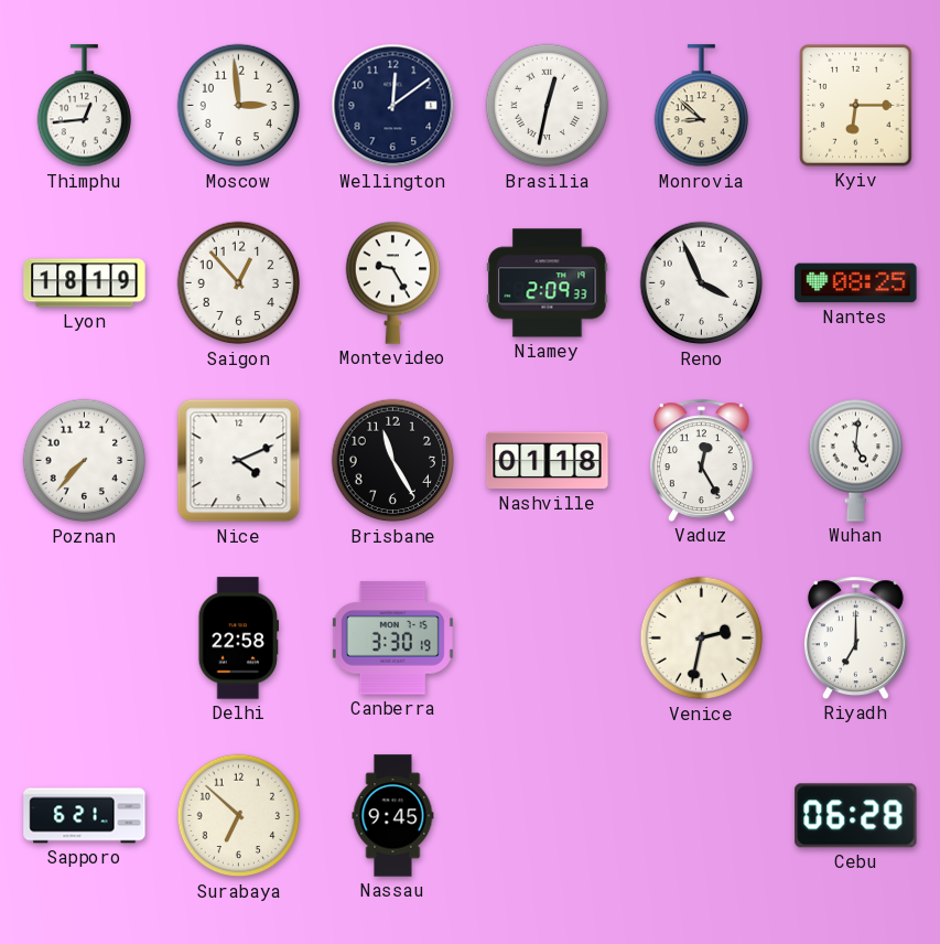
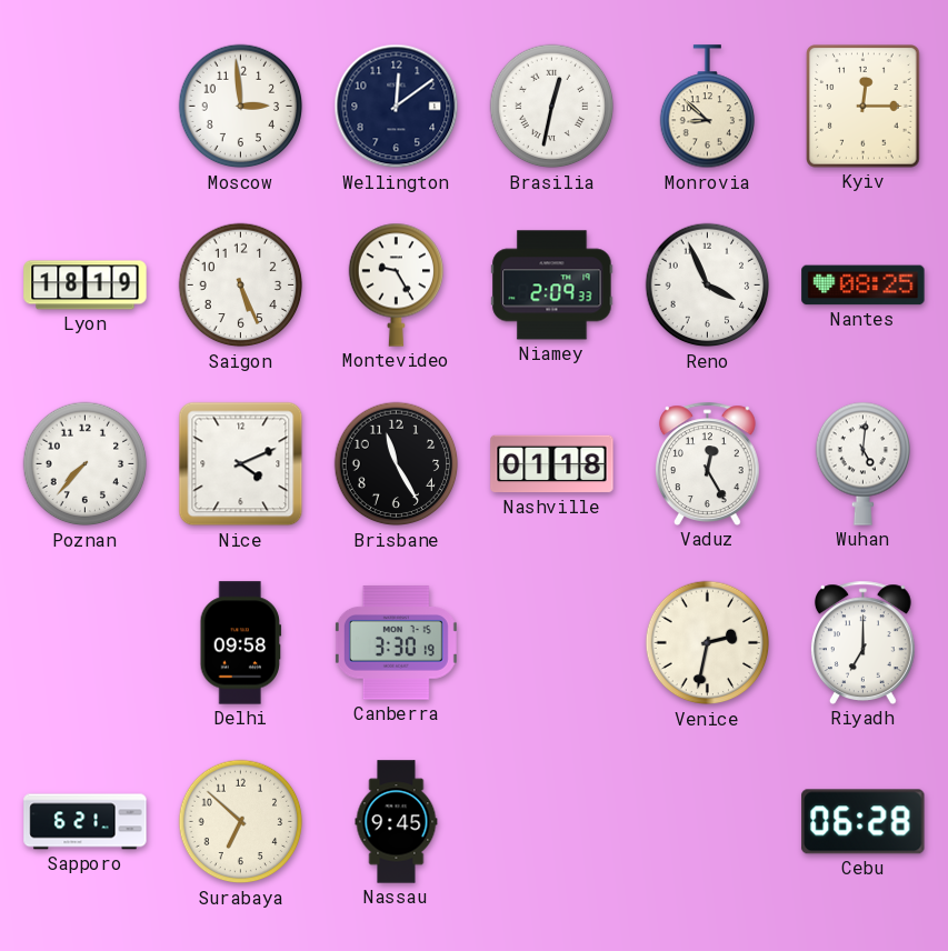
Thimphu: 12:44 -> none
Kyiv: 6:15 -> 12:15
Saigon: 12:53 -> 5:26
Delhi: 22:58 -> 09:58
